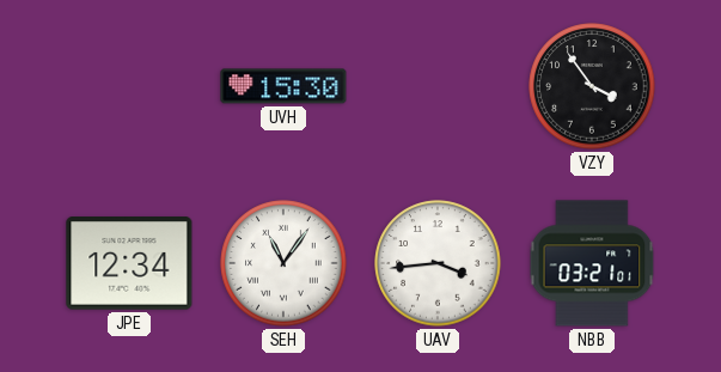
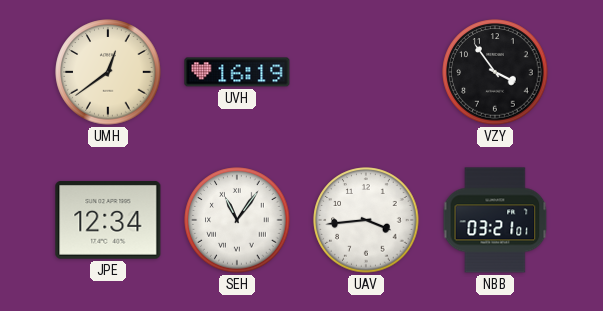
UMH: none -> 12:39
UVH: 15:30 -> 16:19
